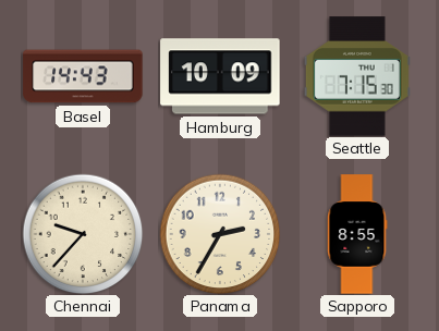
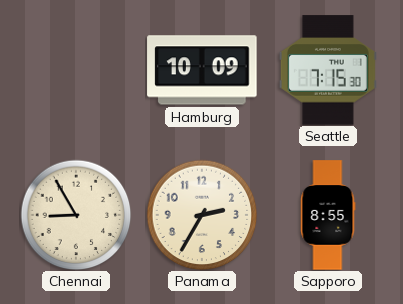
Basel: 14:43 -> none
Chennai: 9:37 -> 8:55
